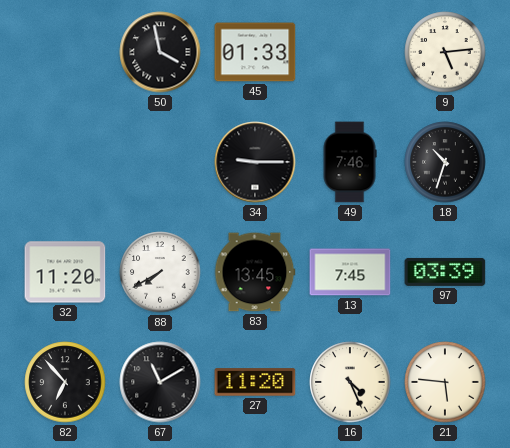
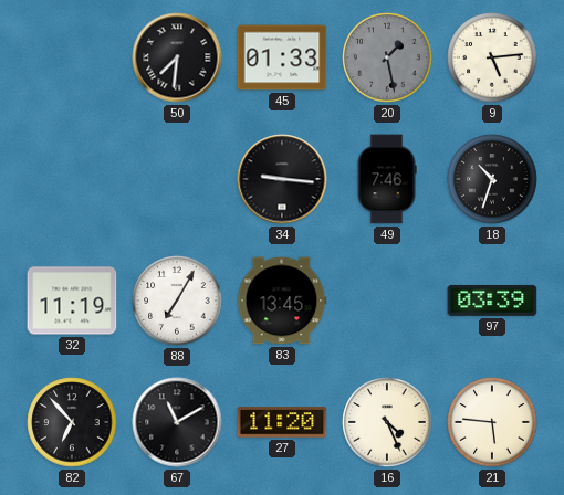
50: 3:58 -> 7:31
20: none -> 1:28
34: 9:15 -> 9:16
32: 11:20 -> 11:19
88: 7:40 -> 7:05
13: 7:45 -> none
